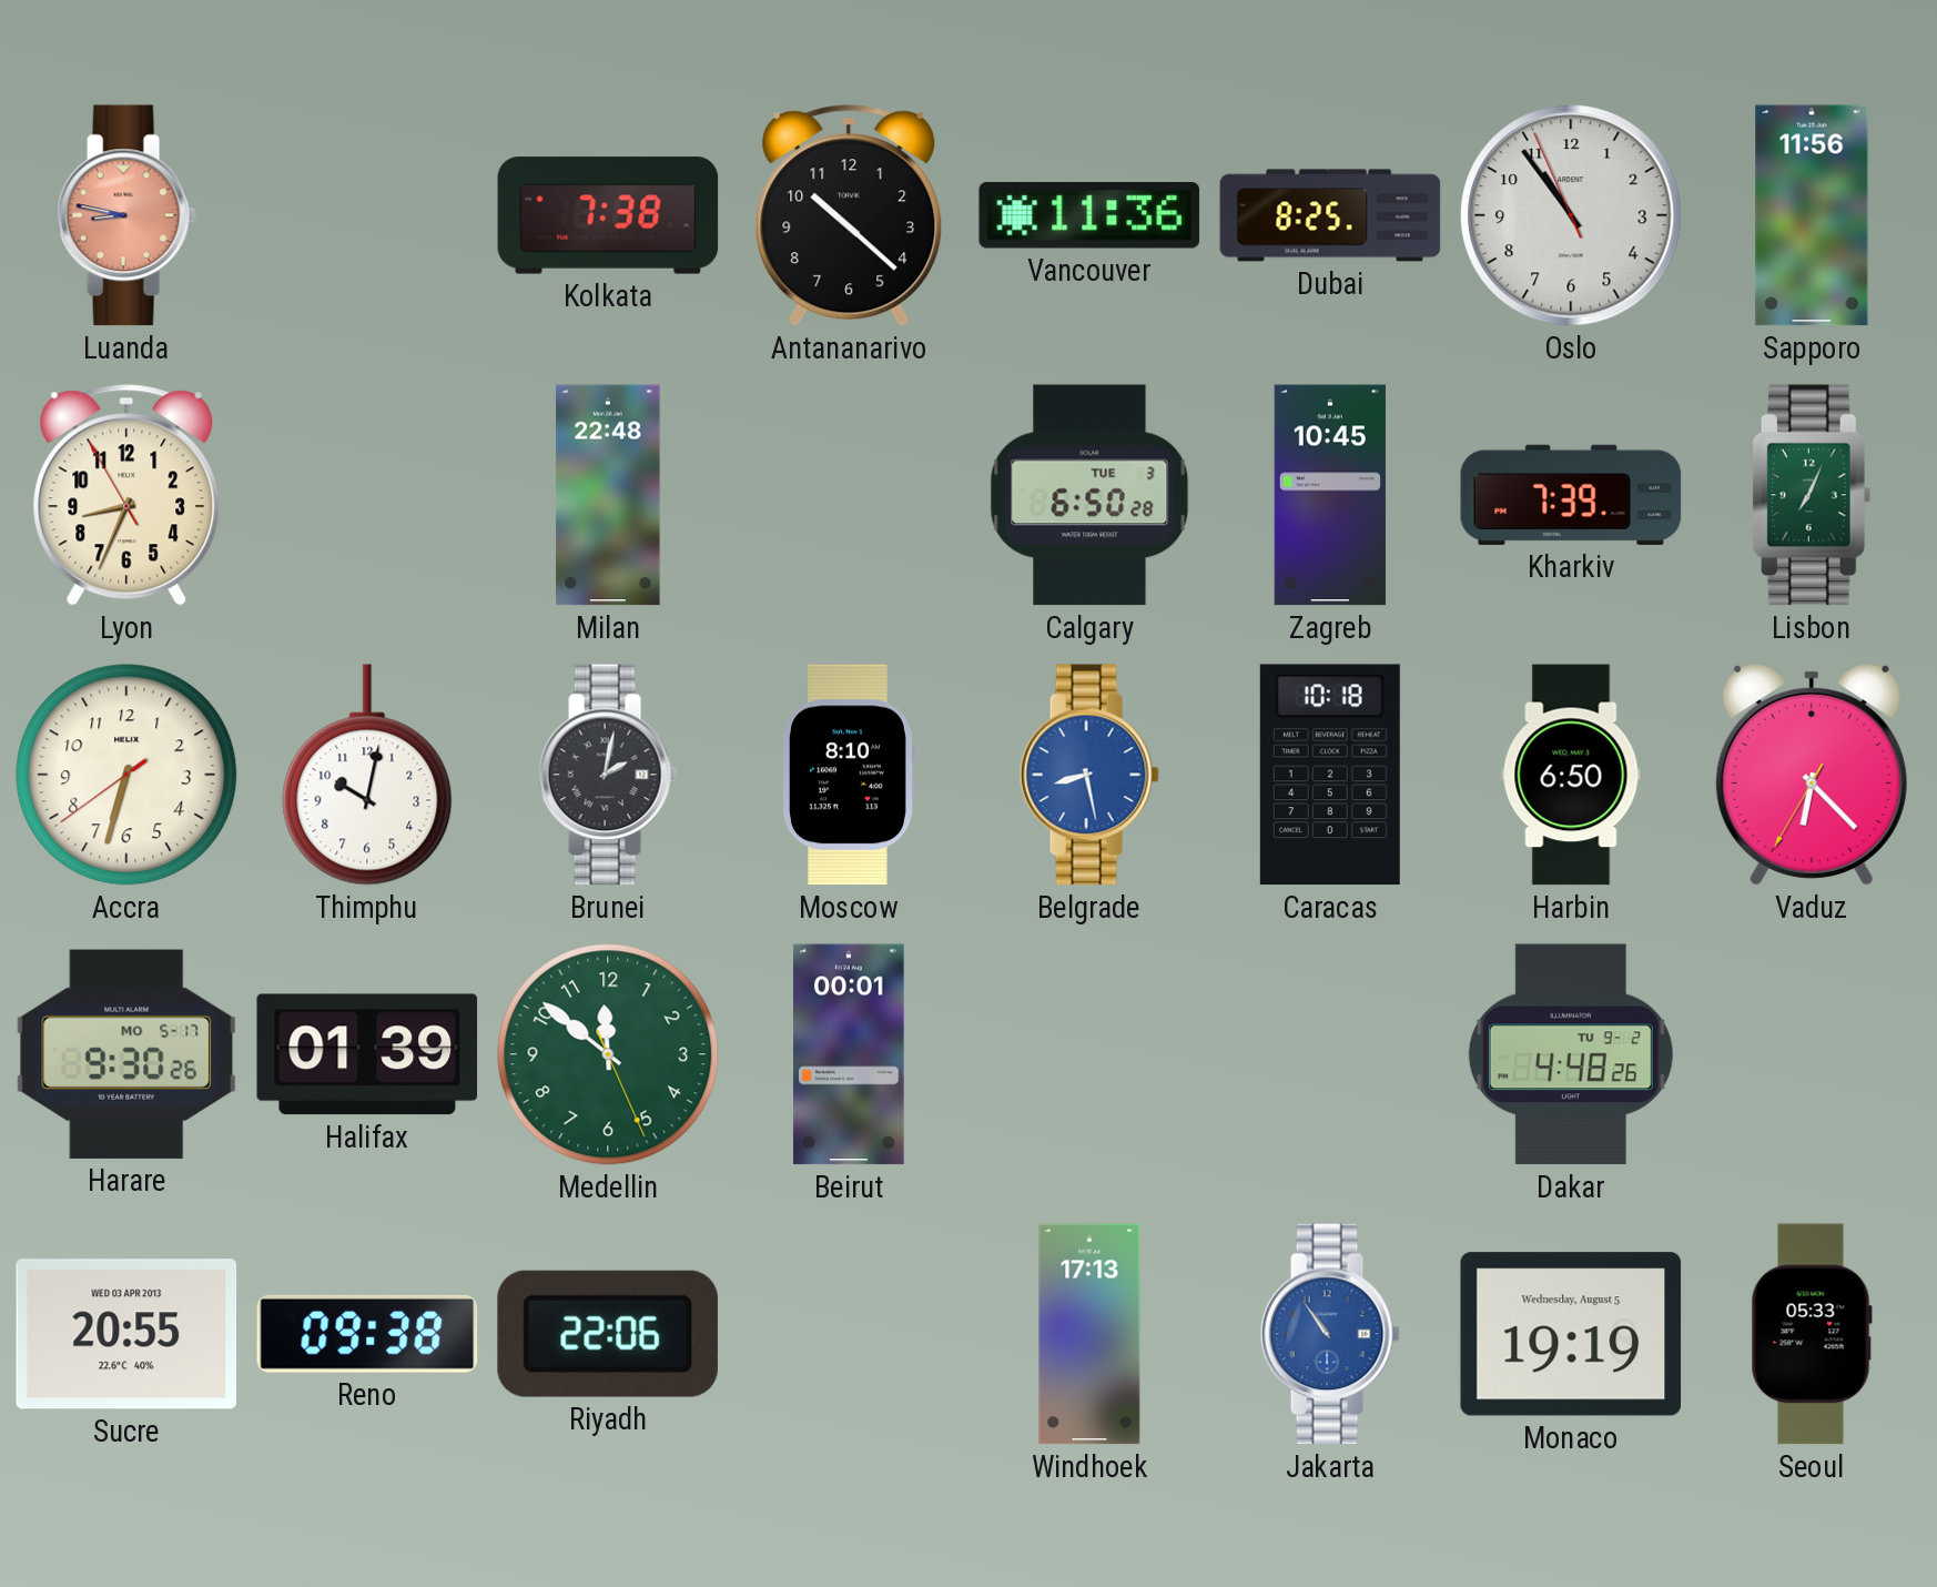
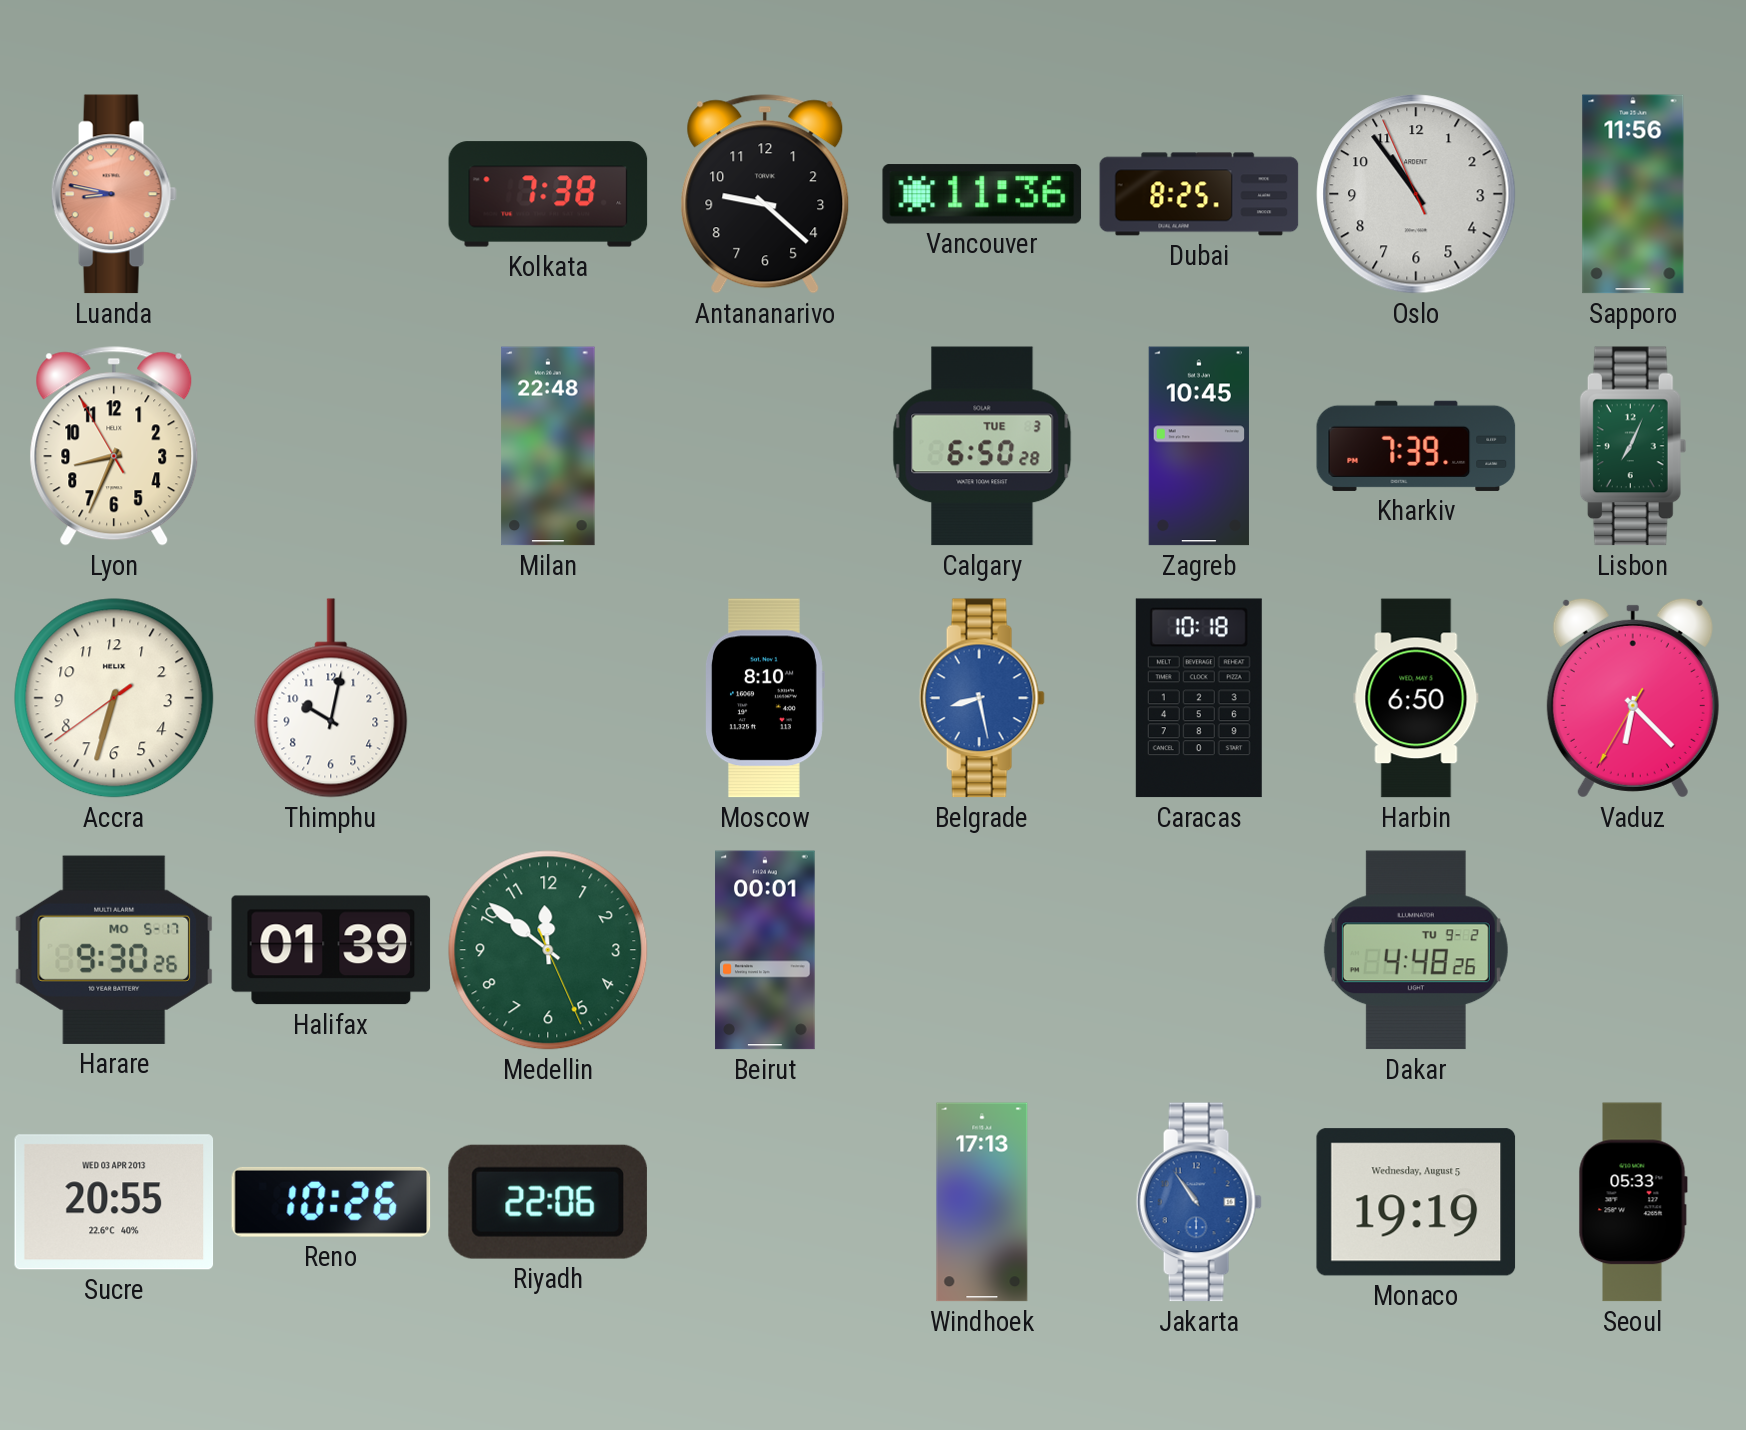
Antananarivo: 10:22 -> 9:22
Brunei: 2:02 -> none
Reno: 09:38 -> 10:26
